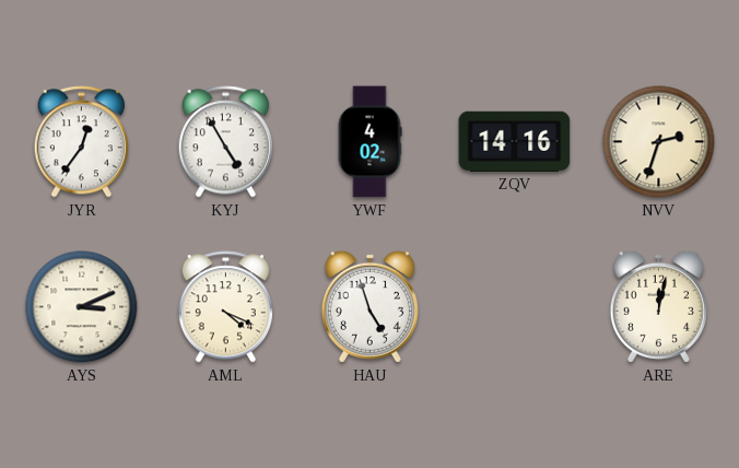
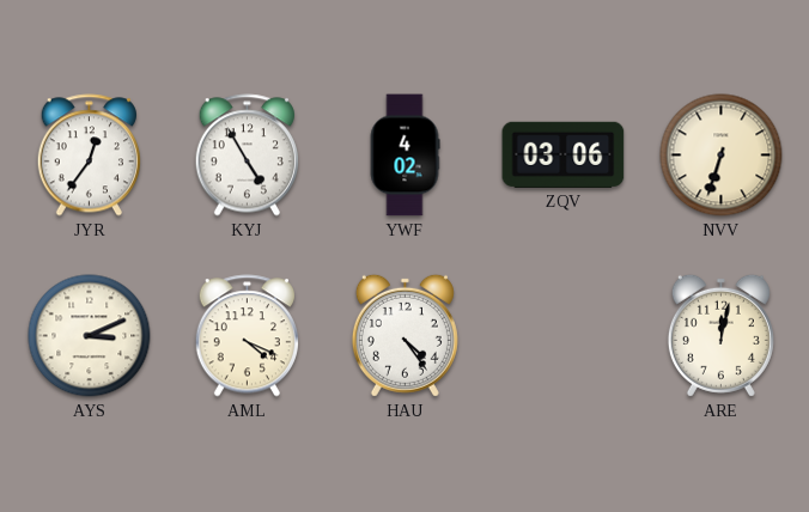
ZQV: 14:16 -> 03:06
NVV: 2:33 -> 6:33
HAU: 4:57 -> 4:24
